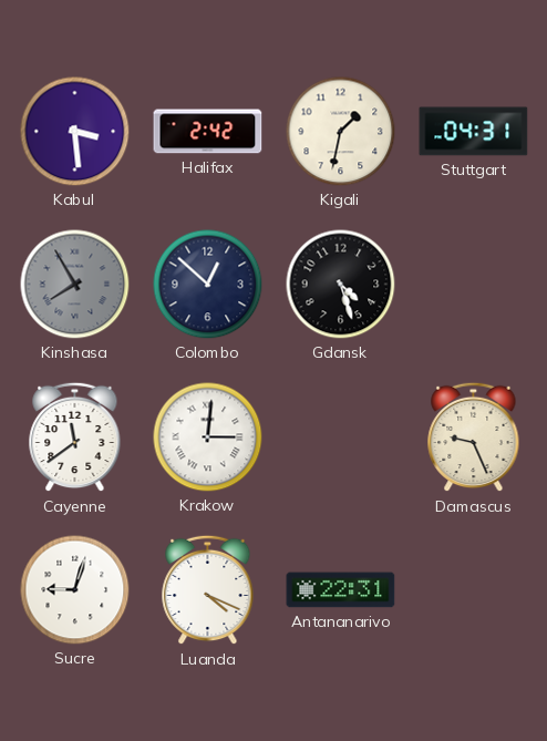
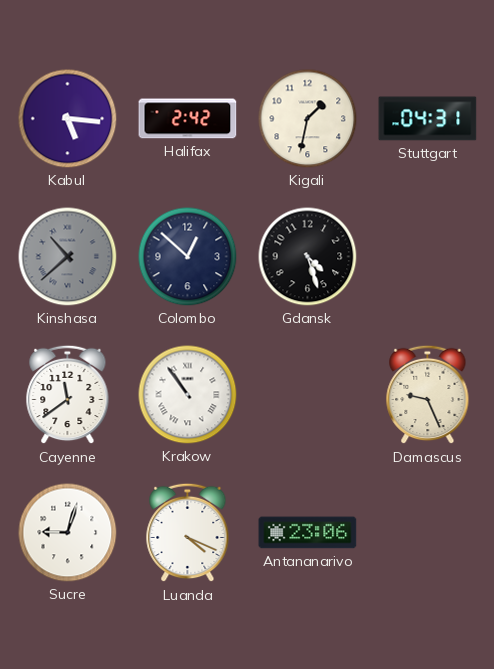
Kabul: 3:29 -> 5:16
Kinshasa: 7:55 -> 10:38
Krakow: 3:01 -> 10:54
Antananarivo: 22:31 -> 23:06
